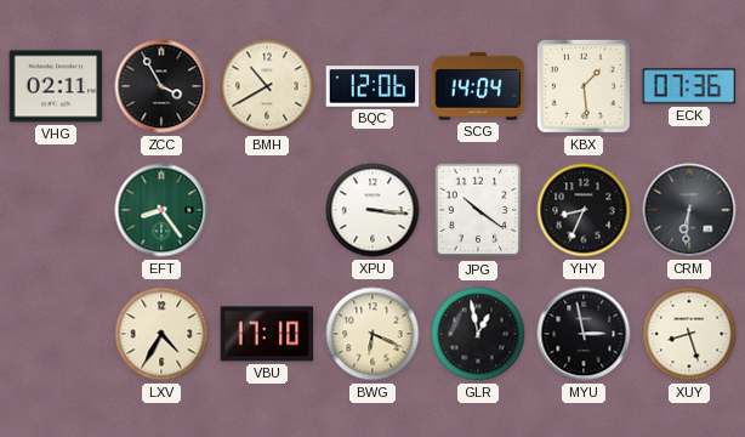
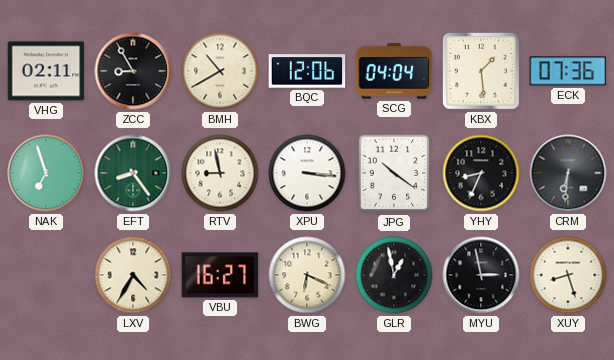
ZCC: 3:55 -> 8:55
SCG: 14:04 -> 04:04
NAK: none -> 6:57
RTV: none -> 8:58
VBU: 17:10 -> 16:27
